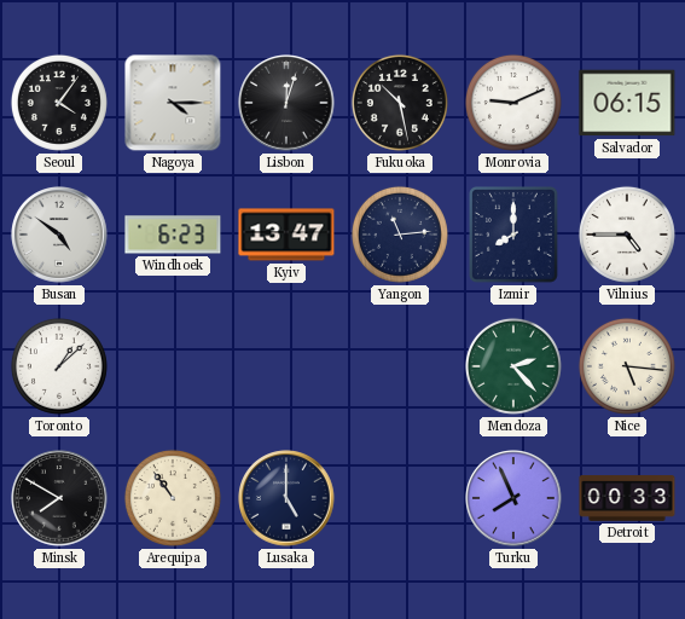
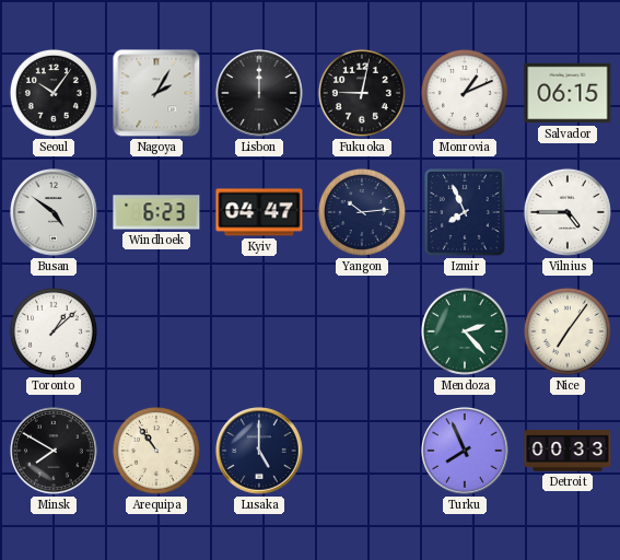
Seoul: 4:06 -> 10:06
Nagoya: 4:15 -> 2:05
Lisbon: 12:03 -> 12:00
Fukuoka: 10:28 -> 9:02
Monrovia: 9:11 -> 1:11
Kyiv: 13:47 -> 04:47
Yangon: 11:14 -> 10:14
Izmir: 8:00 -> 7:56
Nice: 5:16 -> 7:06
